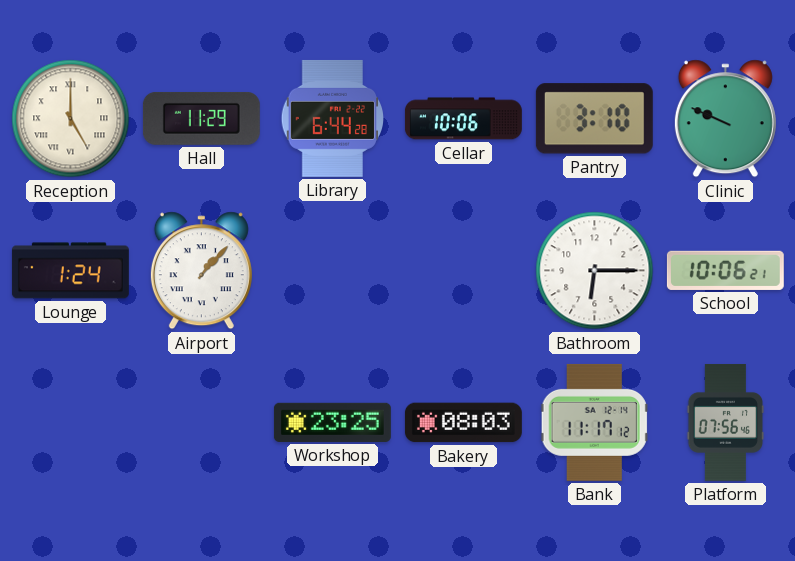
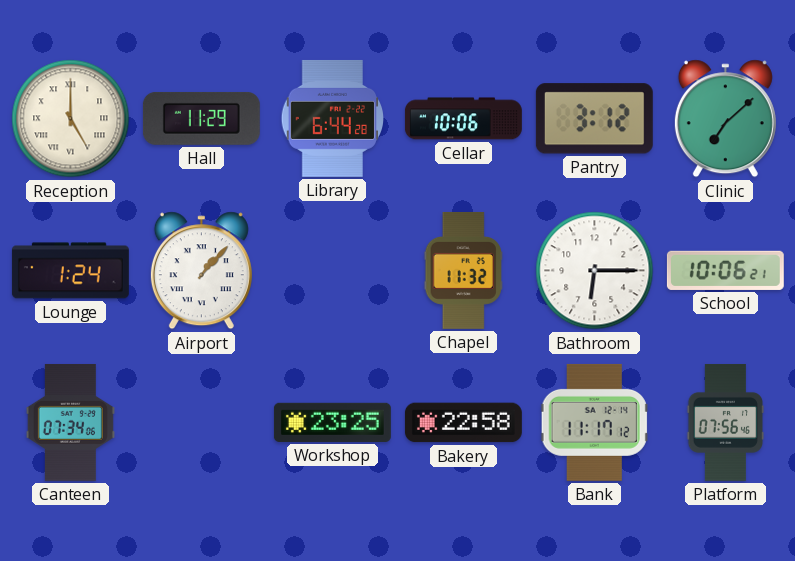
Pantry: 3:10 -> 3:12
Clinic: 9:49 -> 7:08
Chapel: none -> 11:32
Canteen: none -> 07:34
Bakery: 08:03 -> 22:58
